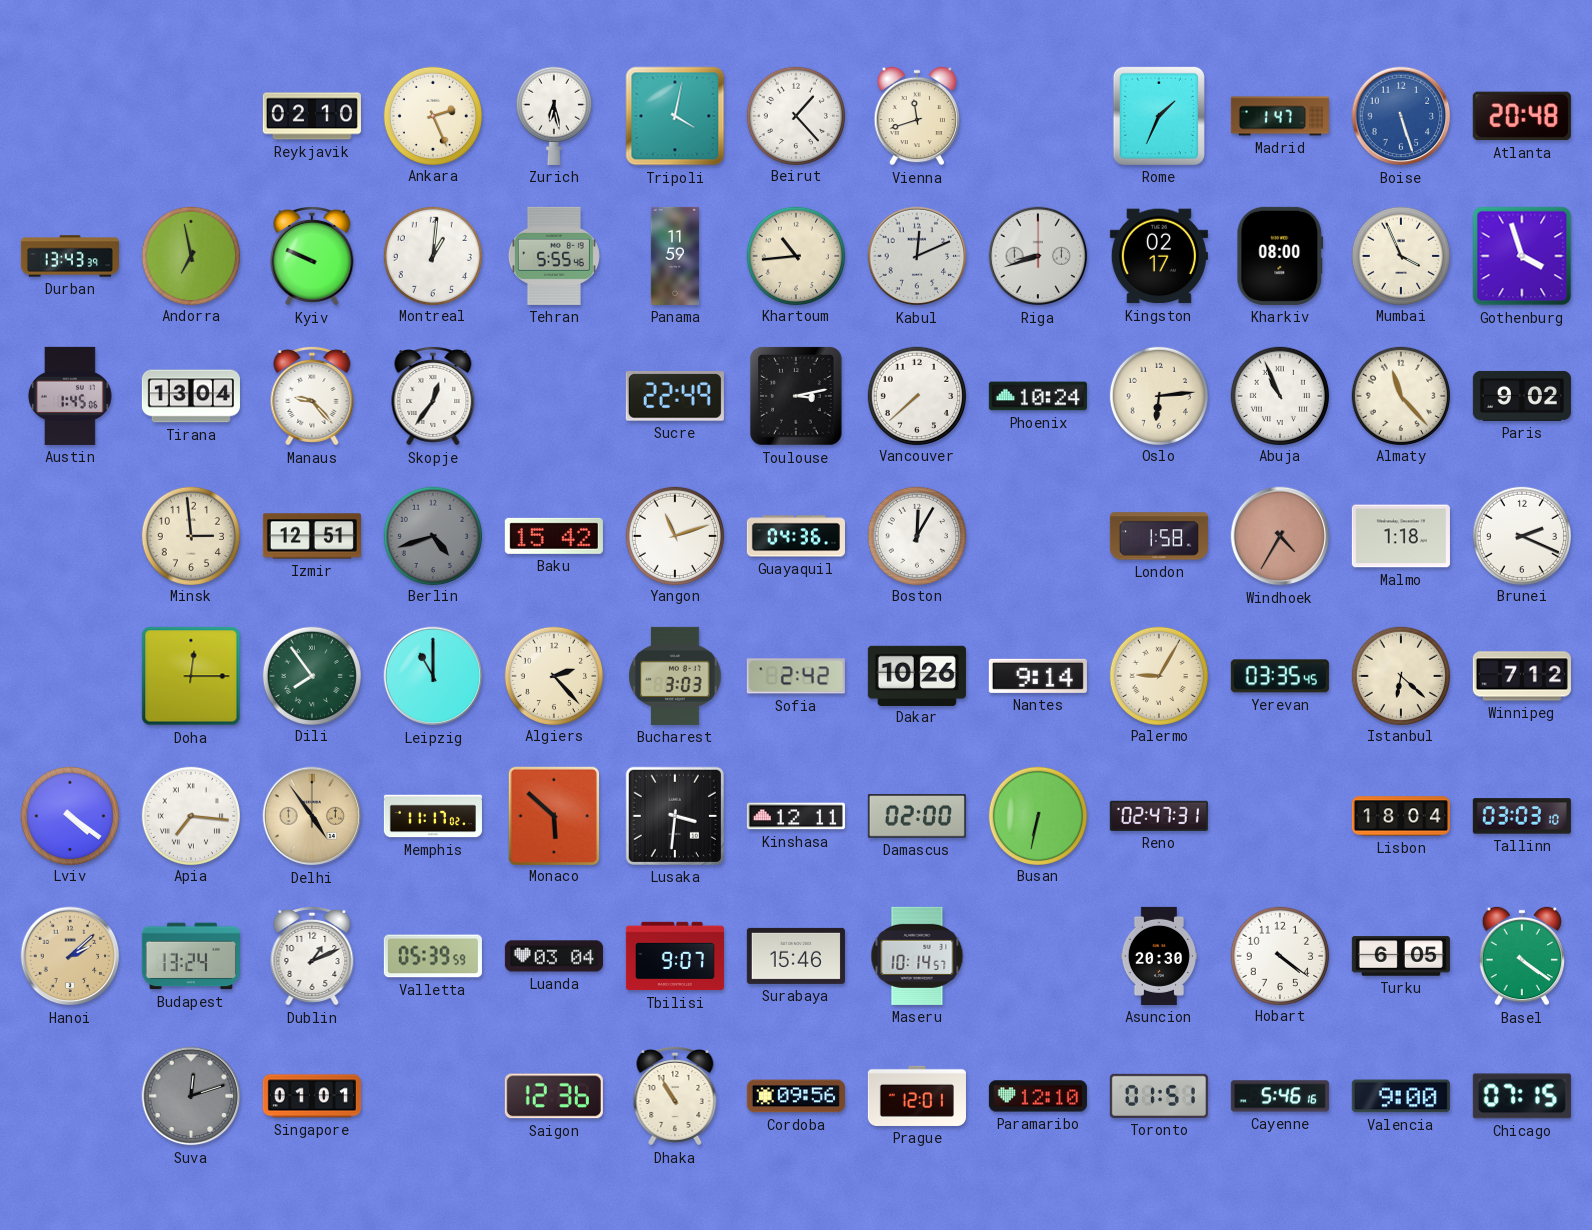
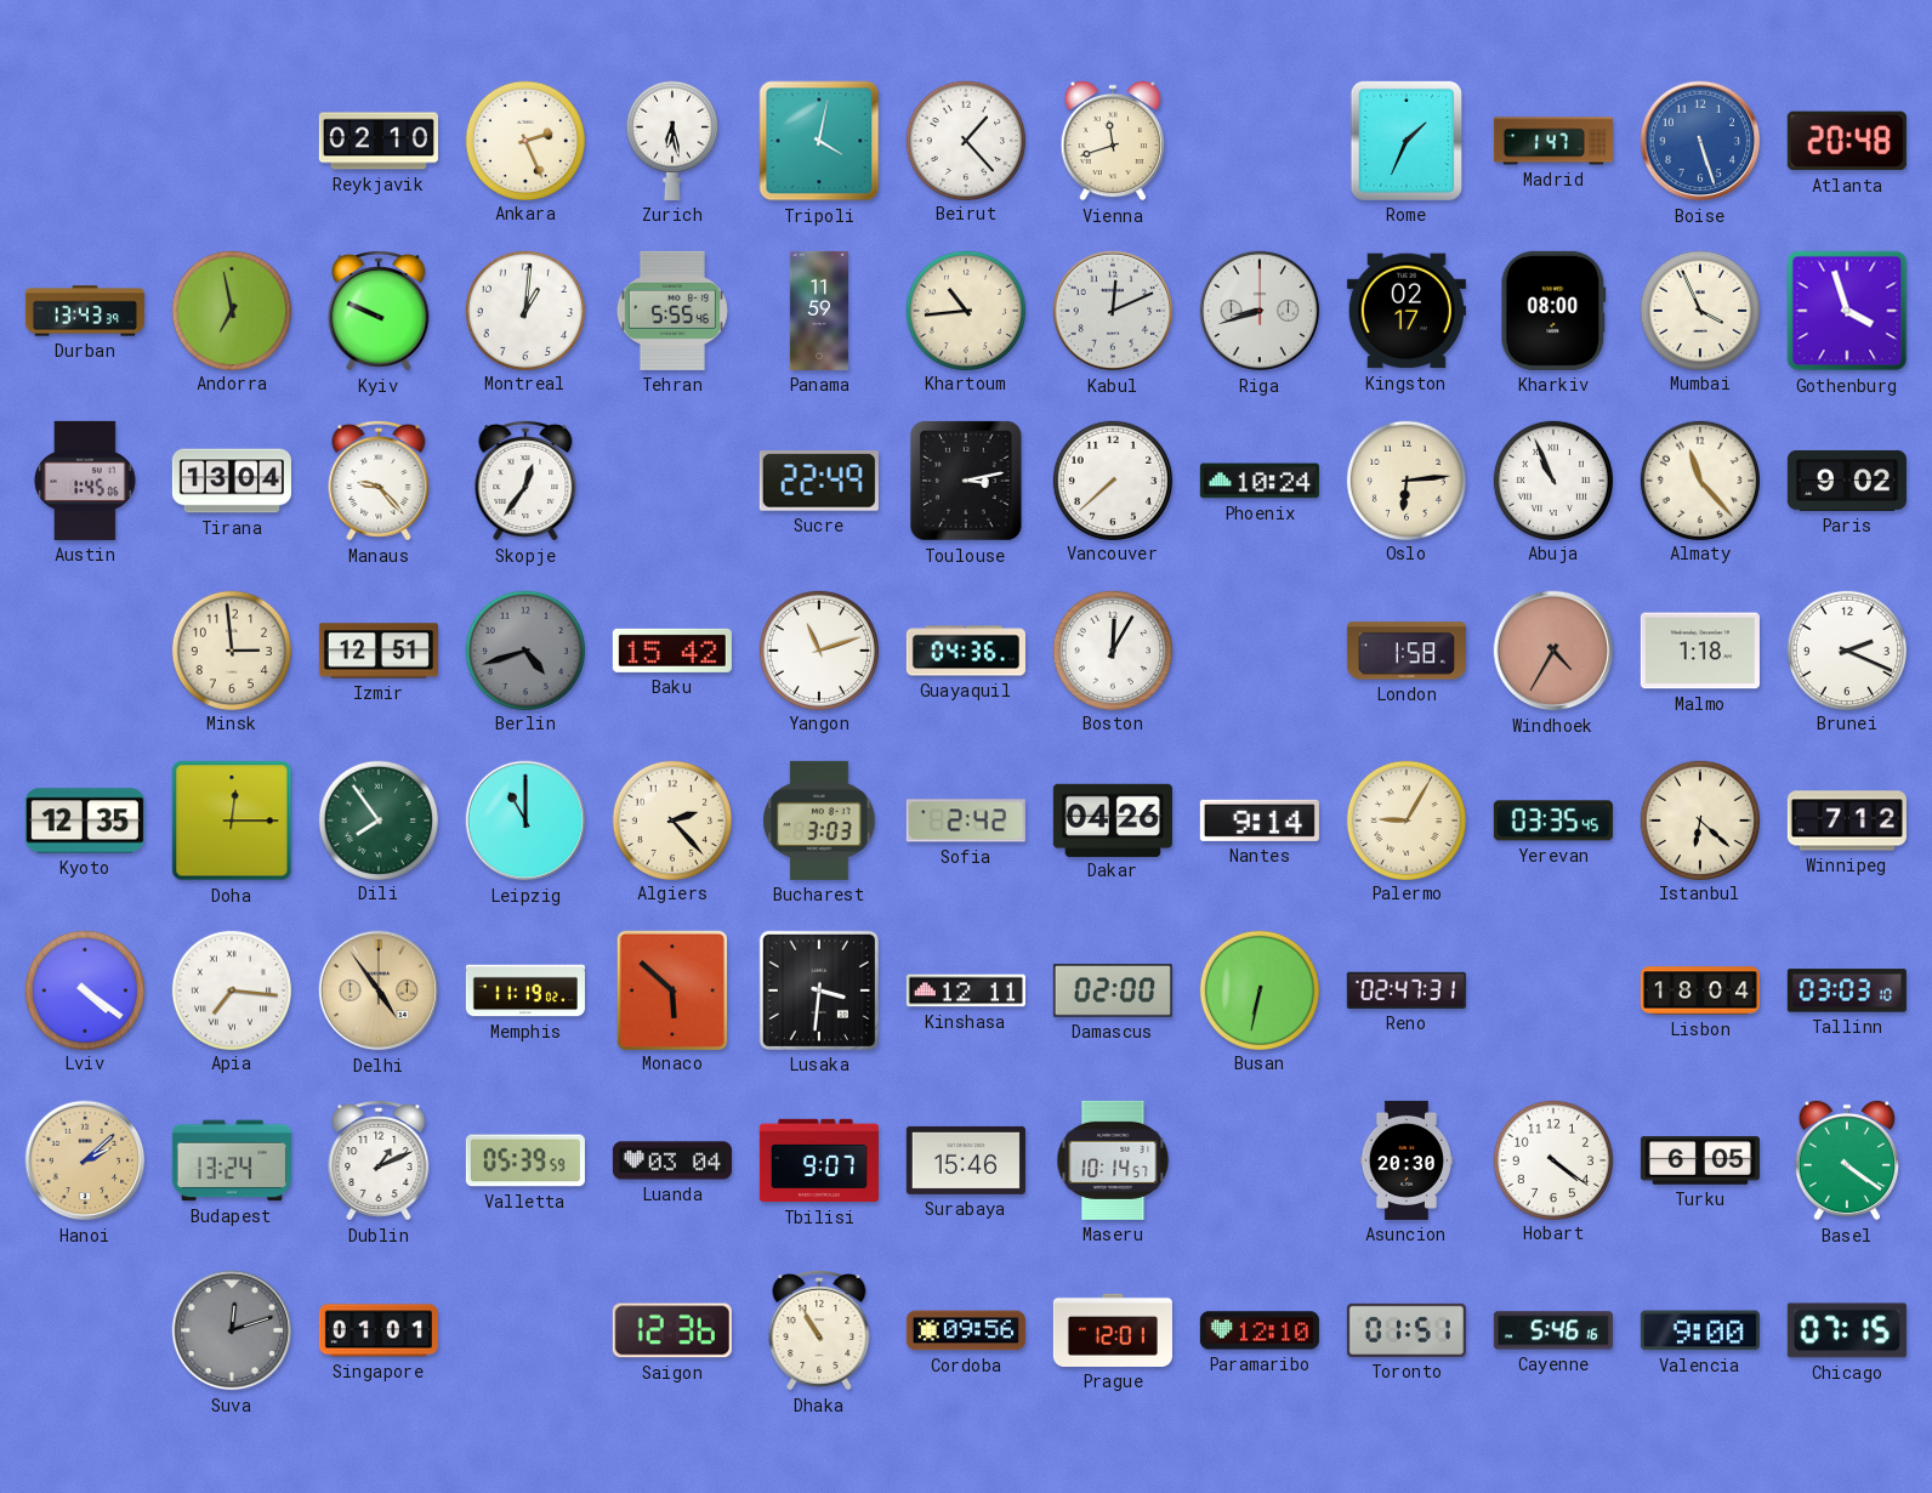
Kyoto: none -> 12:35
Dakar: 10:26 -> 04:26
Memphis: 11:17 -> 11:19
